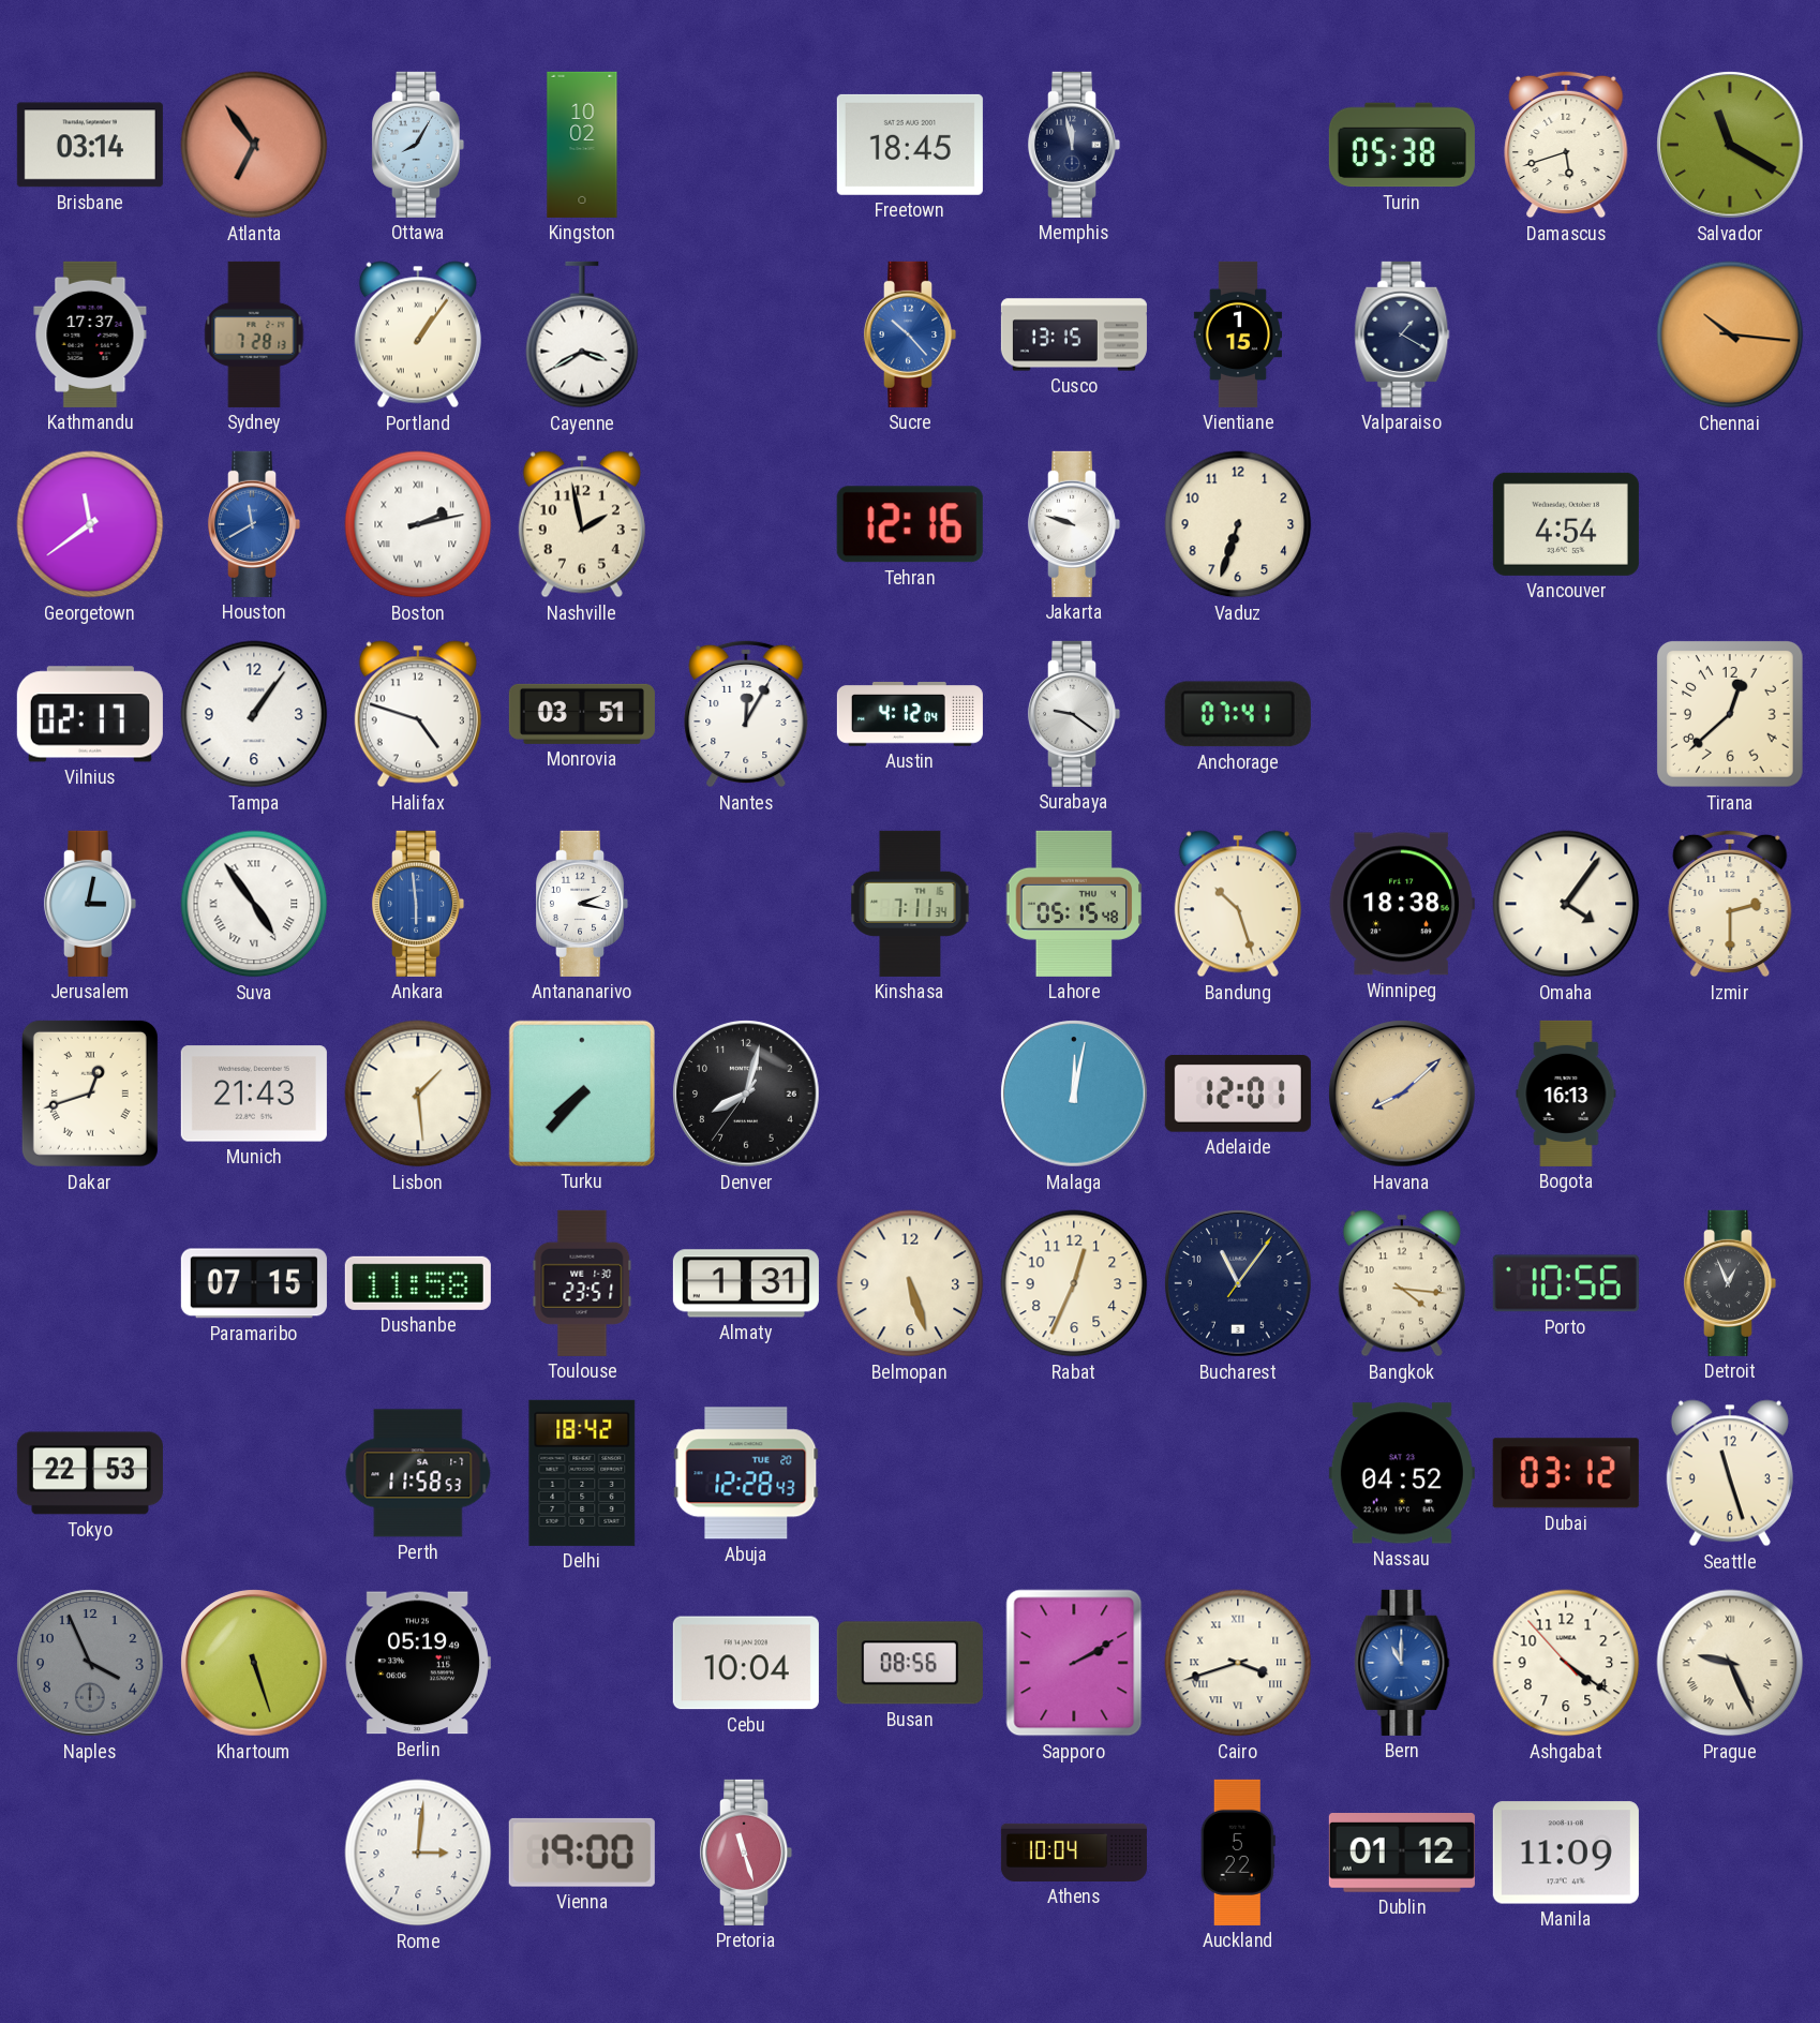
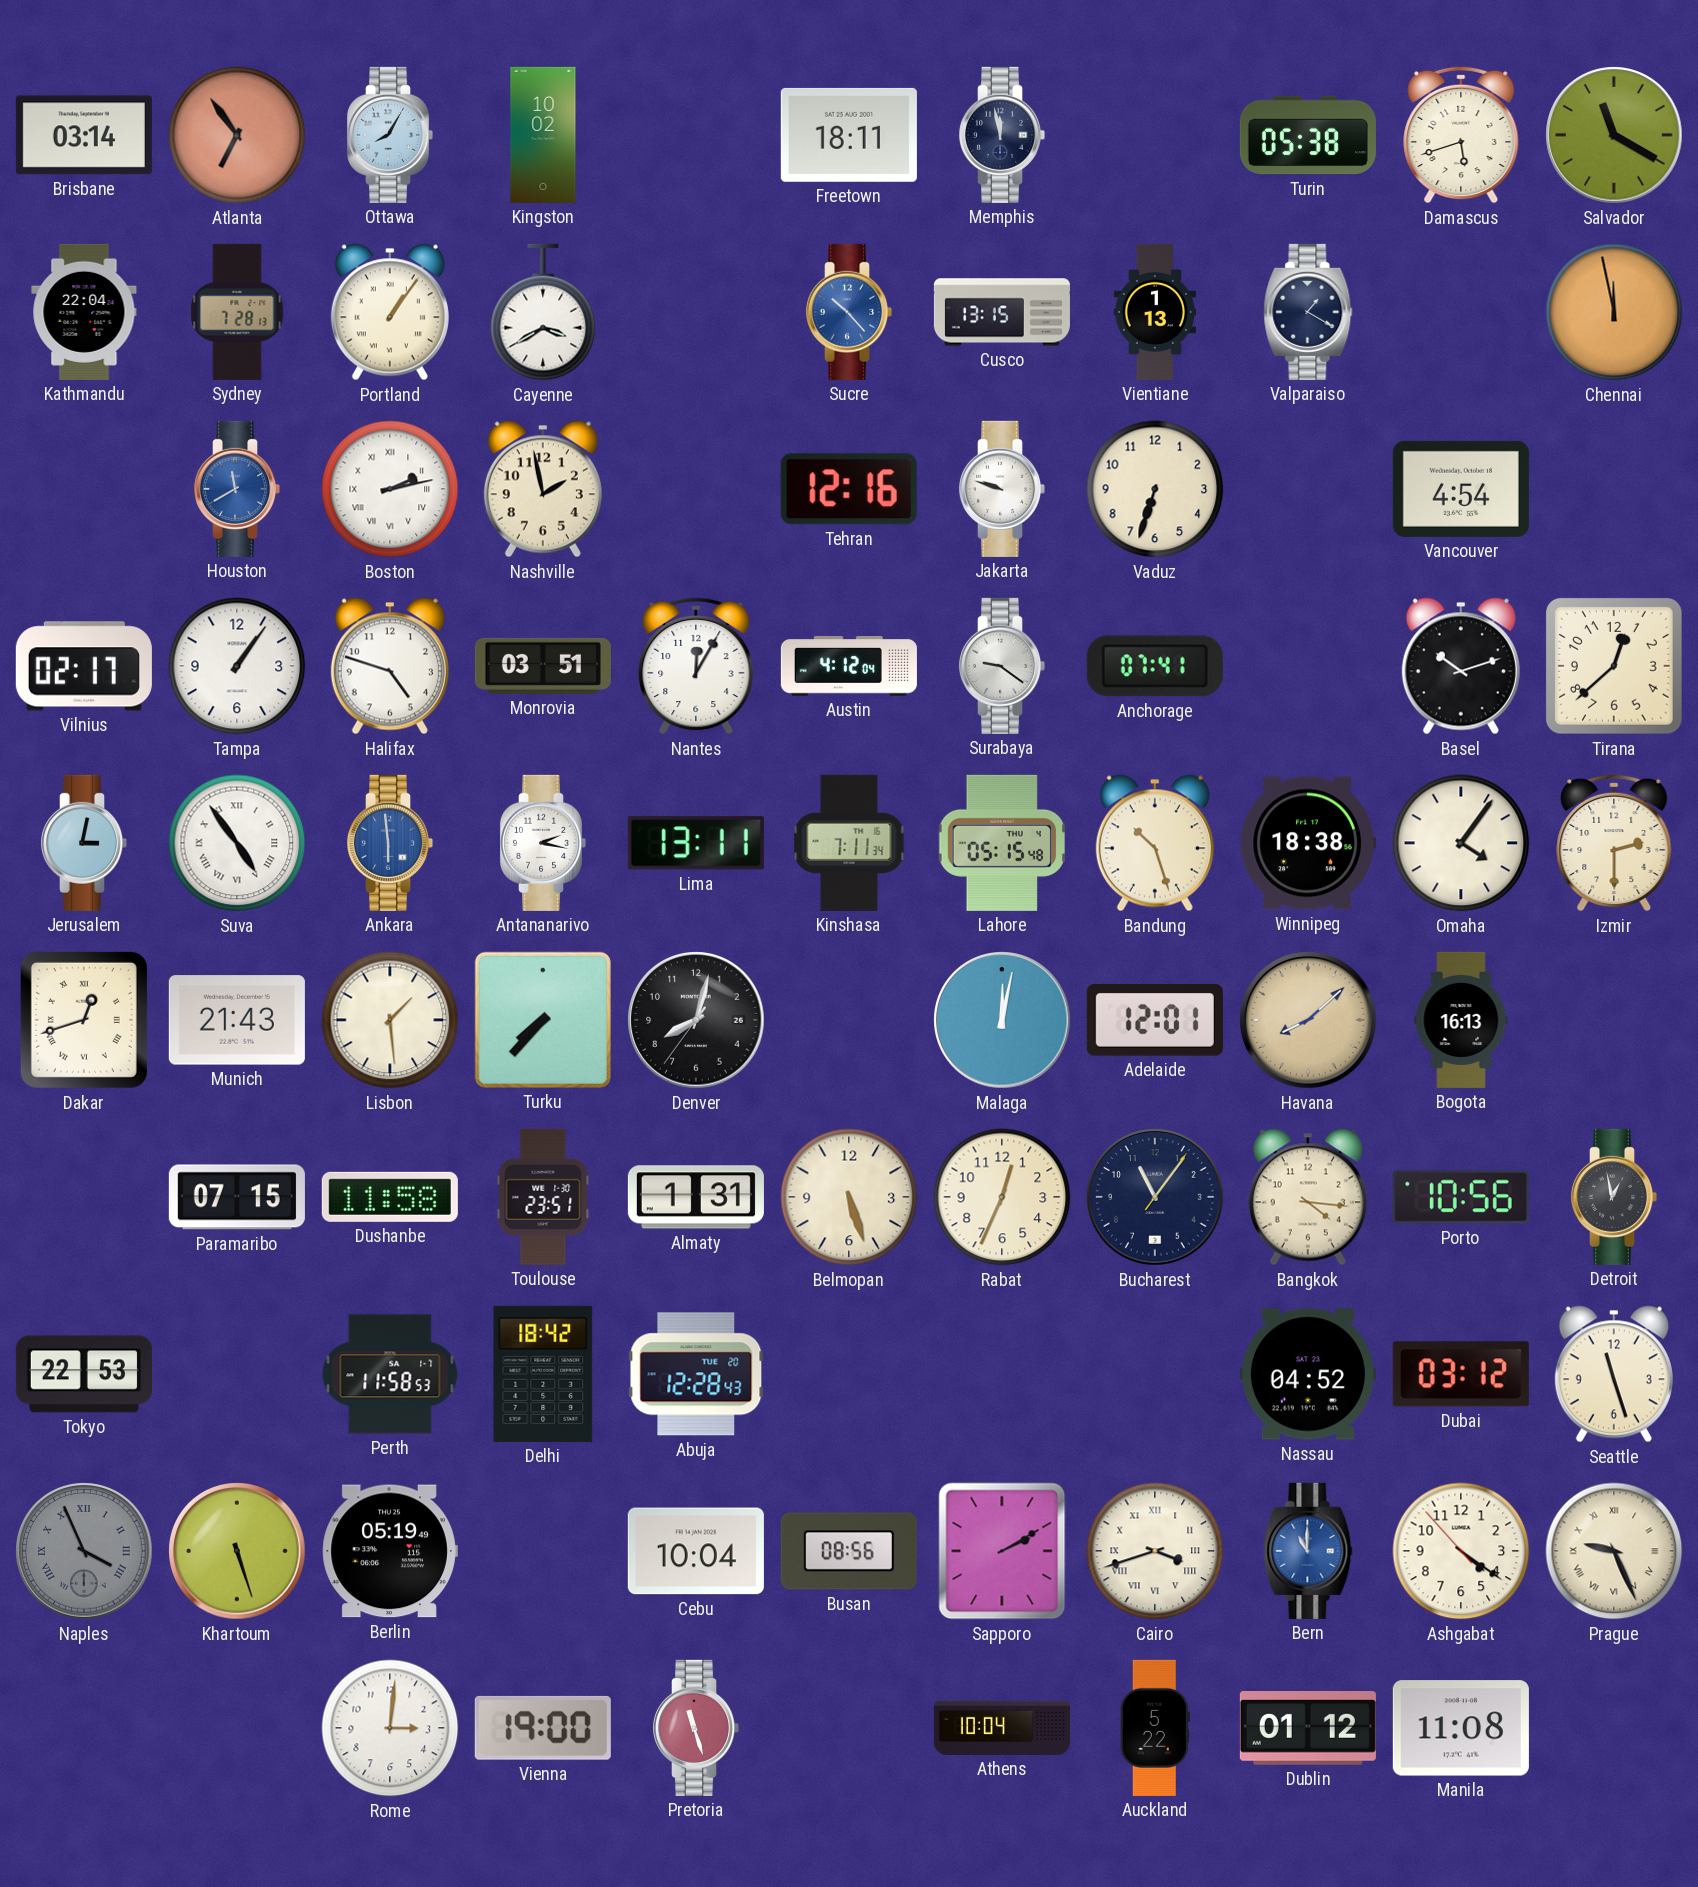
Freetown: 18:45 -> 18:11
Kathmandu: 17:37 -> 22:04
Vientiane: 1:15 -> 1:13
Chennai: 10:16 -> 11:58
Georgetown: 11:39 -> none
Basel: none -> 10:12
Lima: none -> 13:11
Detroit: 12:56 -> 12:58
Naples numerals: Arabic -> Roman
Manila: 11:09 -> 11:08
